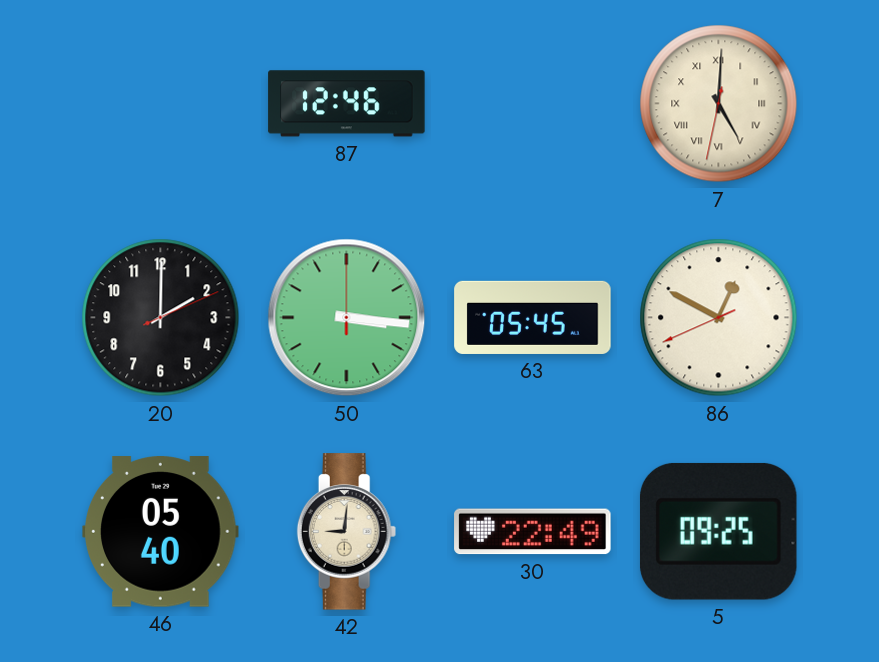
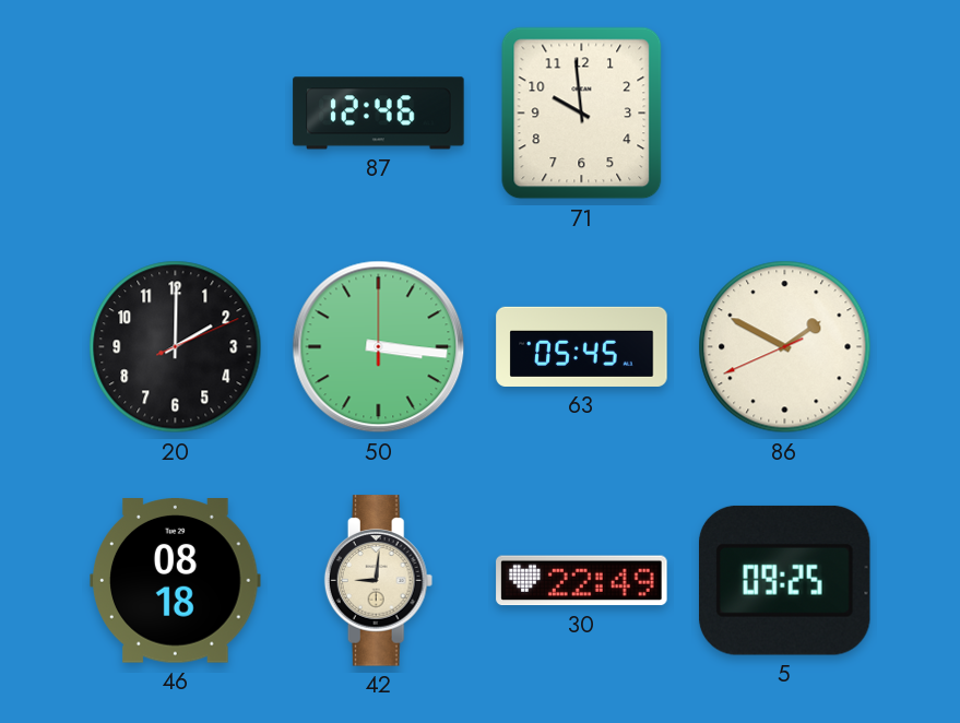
71: none -> 9:59
7: 5:00 -> none
86: 12:49 -> 1:49
46: 05:40 -> 08:18
